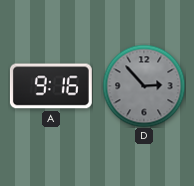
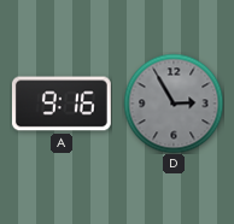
D: 2:53 -> 2:55
